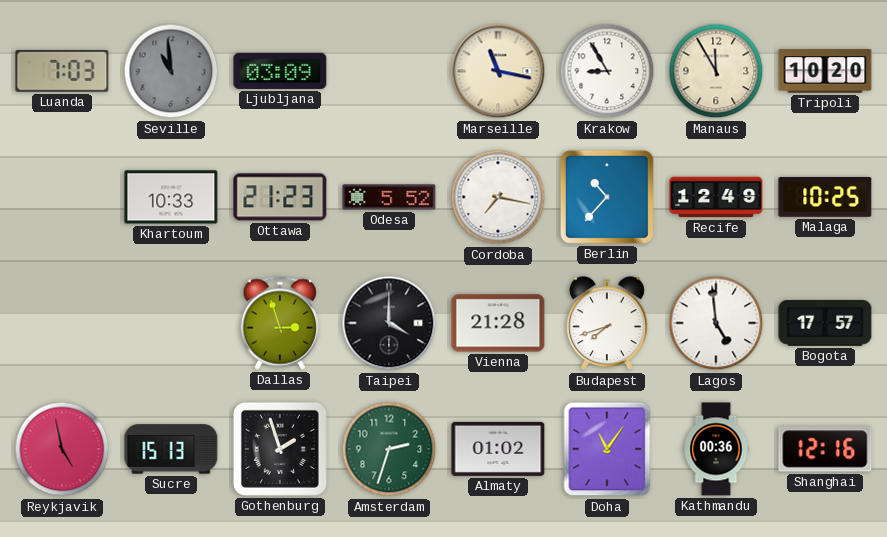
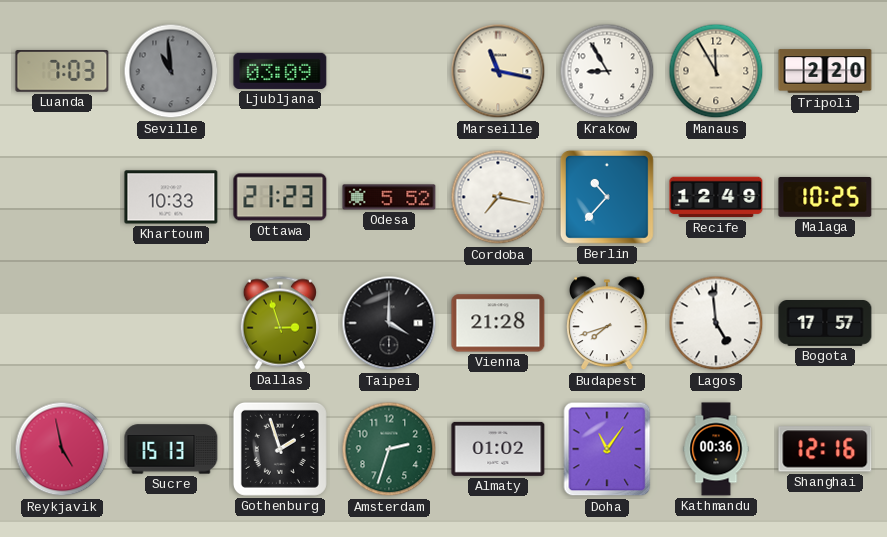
Tripoli: 10:20 -> 2:20
